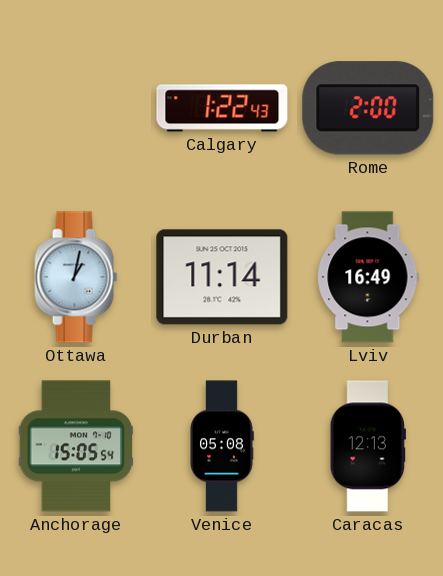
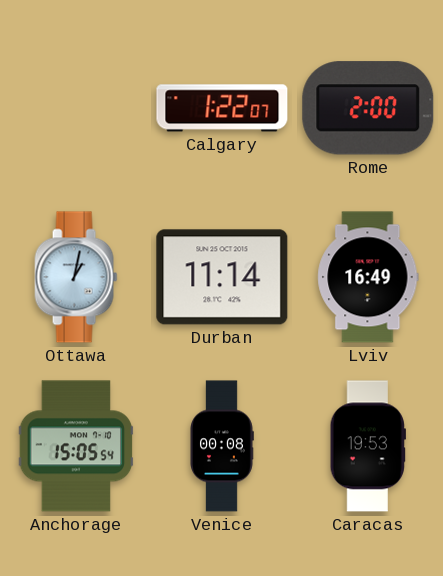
Calgary: 1:22:43 -> 1:22:07
Venice: 05:08 -> 00:08
Caracas: 12:13 -> 19:53
